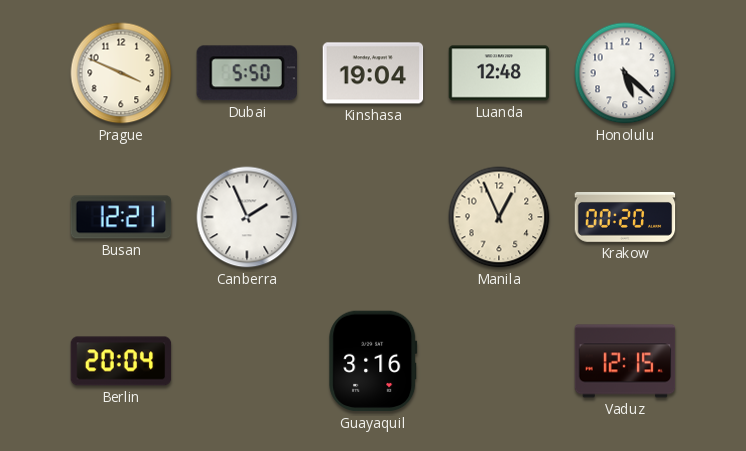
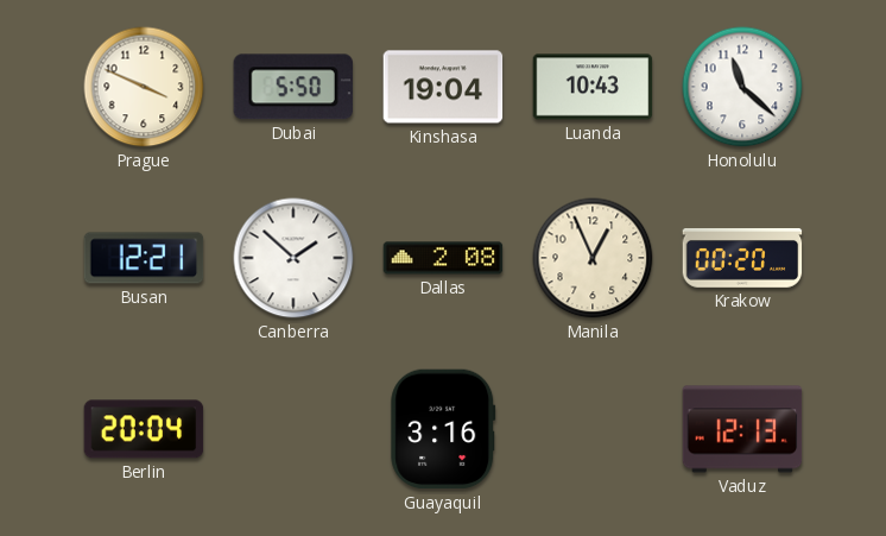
Luanda: 12:48 -> 10:43
Honolulu: 5:22 -> 11:22
Canberra: 1:56 -> 1:52
Dallas: none -> 2:08
Vaduz: 12:15 -> 12:13
